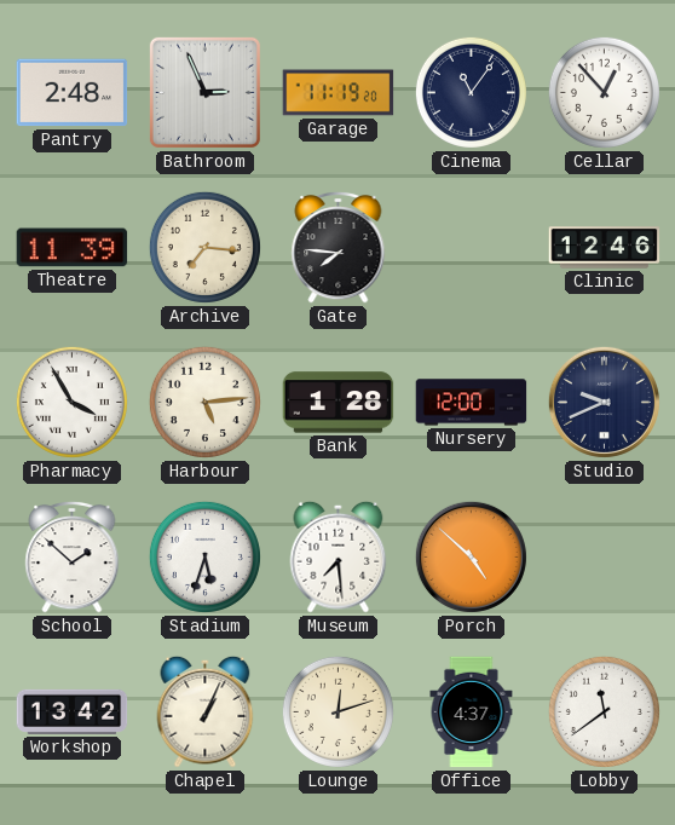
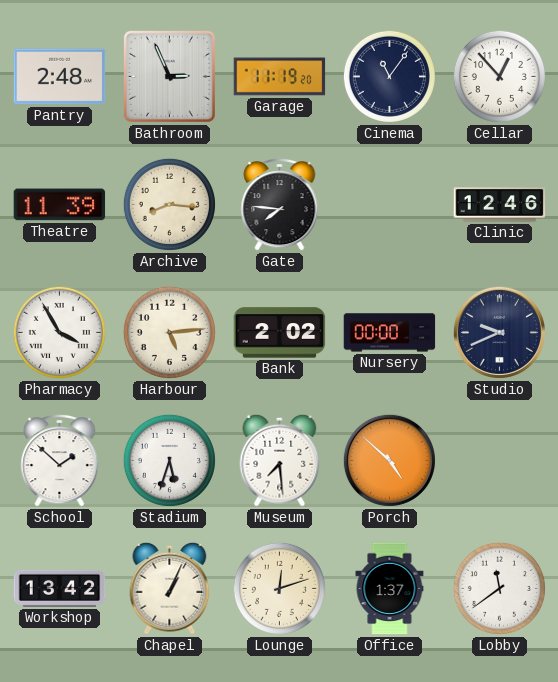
Archive: 7:16 -> 8:16
Bank: 1:28 -> 2:02
Nursery: 12:00 -> 00:00
Office: 4:37 -> 1:37
